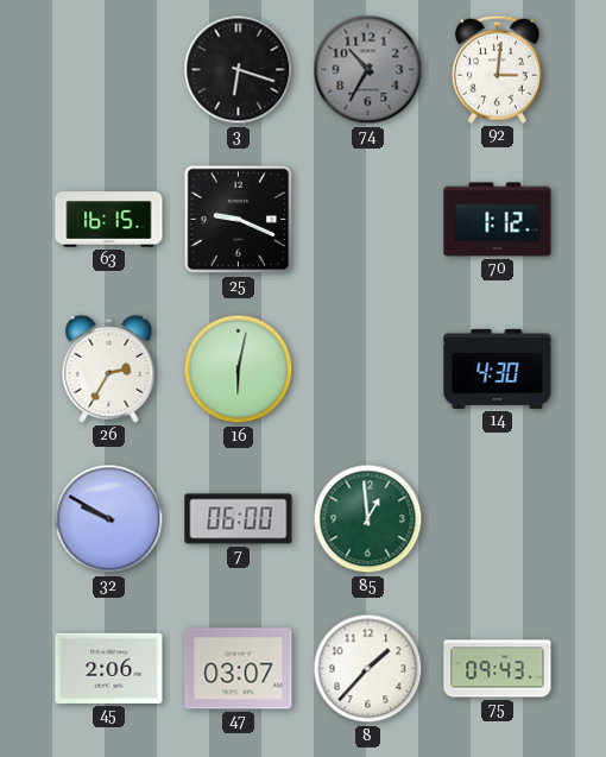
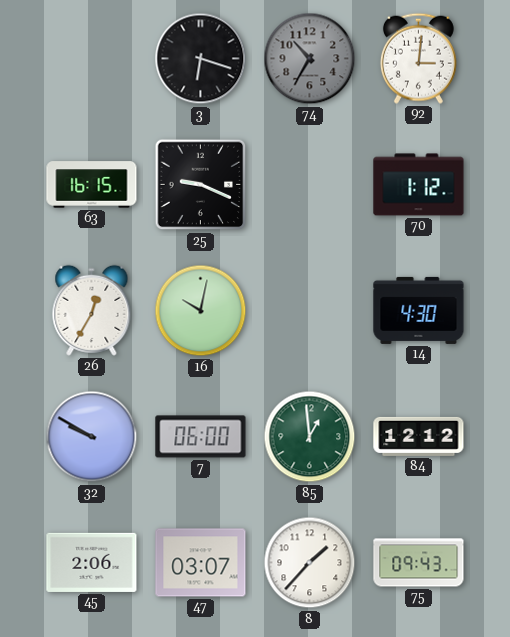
26: 2:35 -> 12:35
16: 6:02 -> 10:02
84: none -> 12:12
